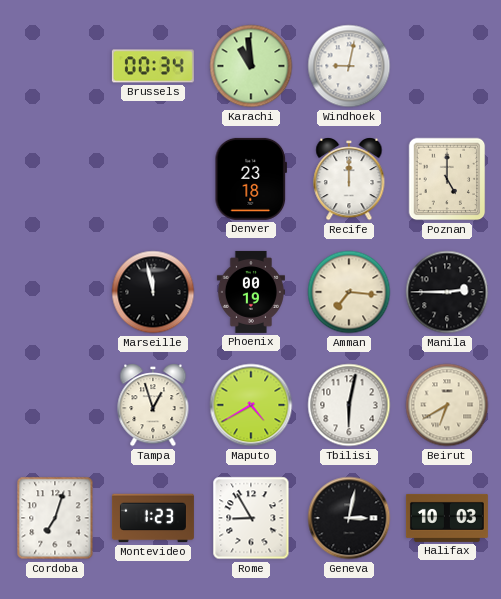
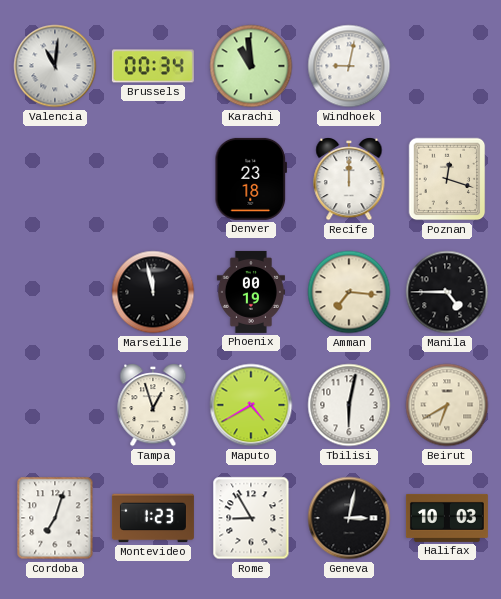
Valencia: none -> 11:01
Poznan: 5:00 -> 12:18
Manila: 2:45 -> 4:45
